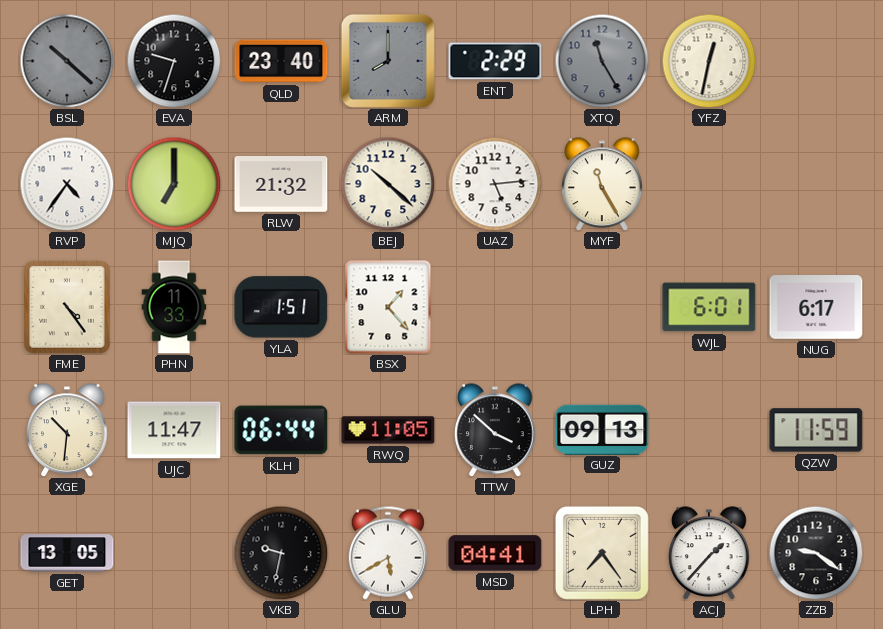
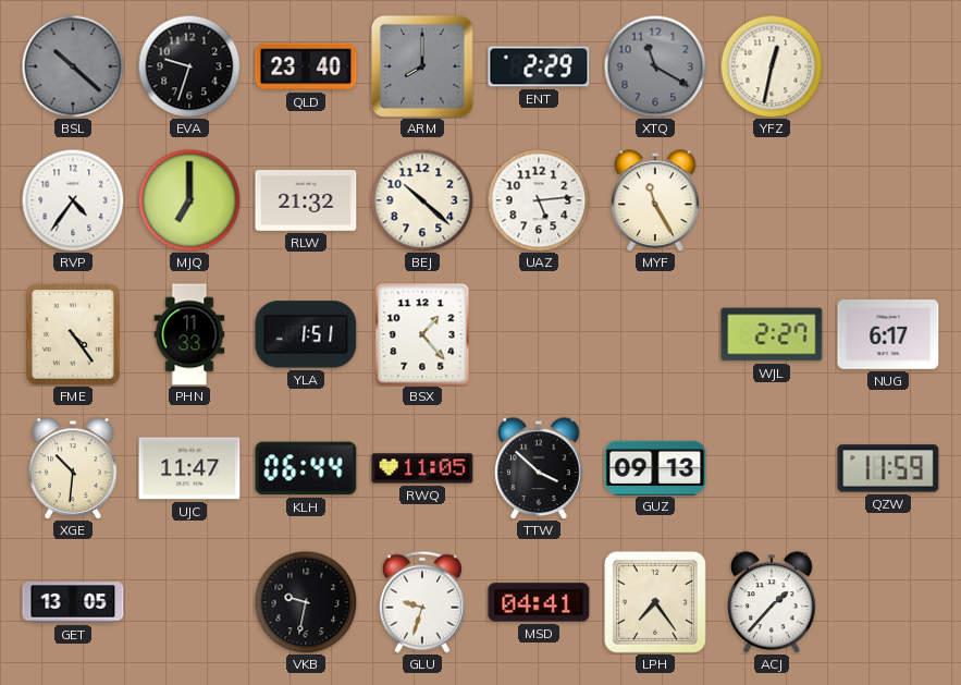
XTQ: 11:25 -> 11:20
WJL: 6:01 -> 2:27
GLU: 5:40 -> 9:33
ZZB: 9:21 -> none
